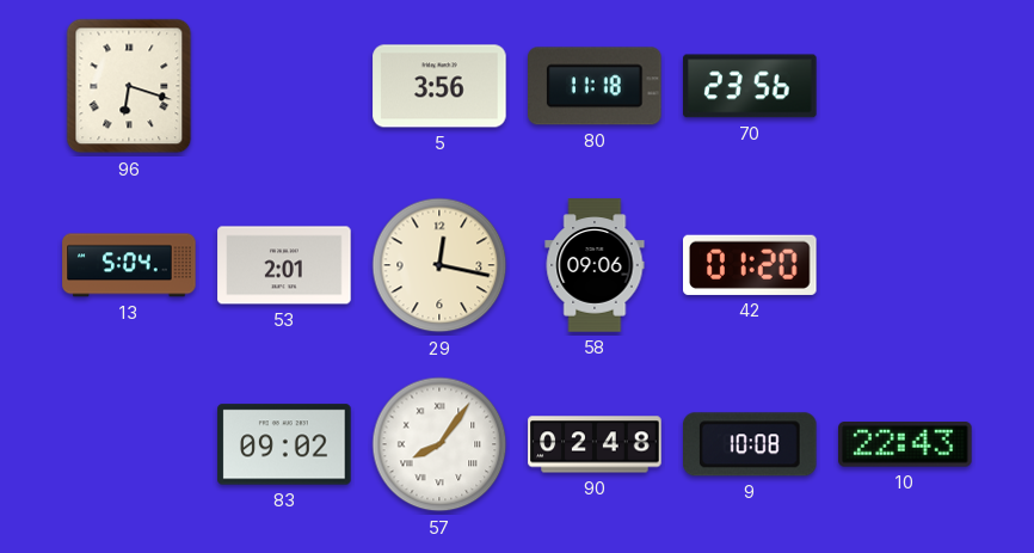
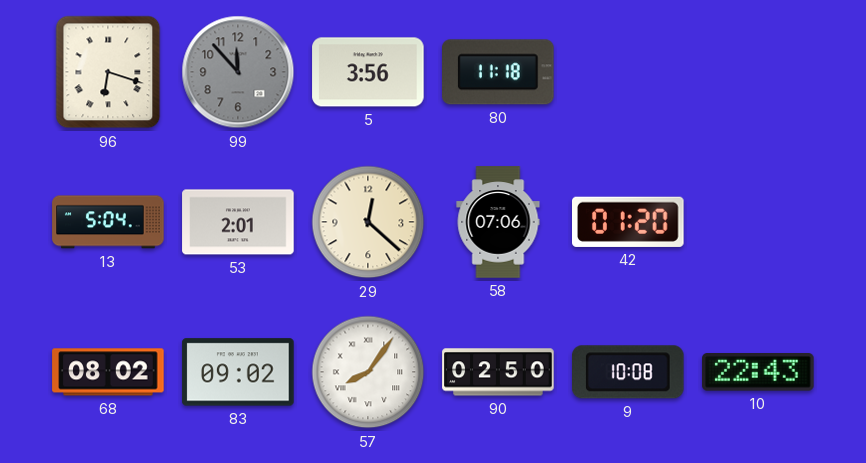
99: none -> 11:53
70: 23:56 -> none
29: 12:17 -> 12:22
58: 09:06 -> 07:06
68: none -> 08:02
90: 02:48 -> 02:50
